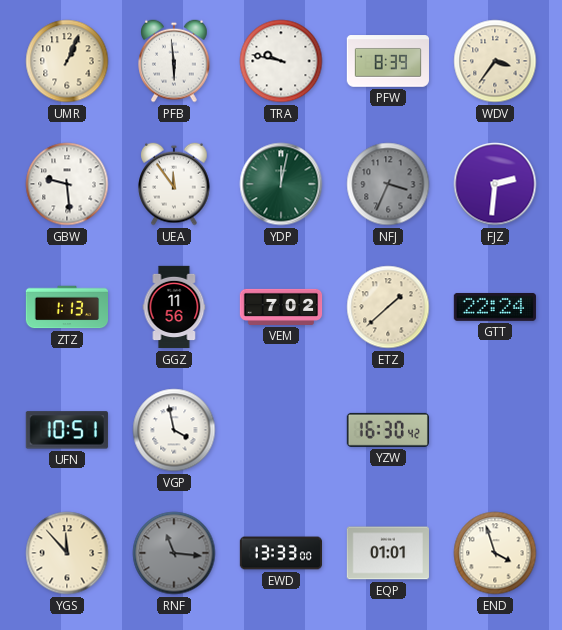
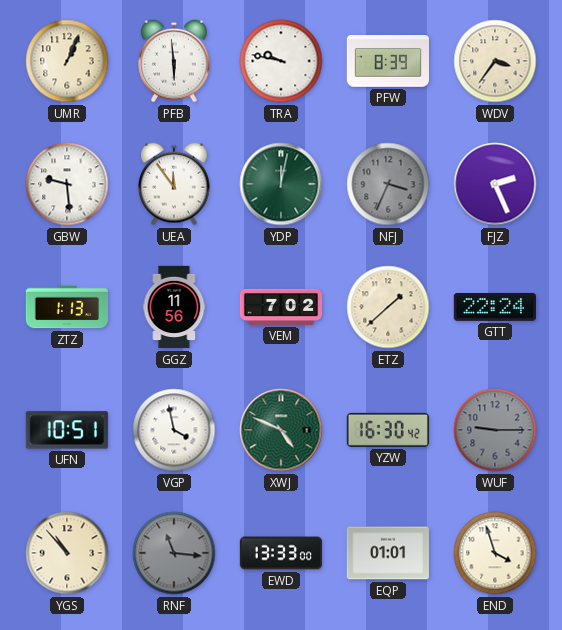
FJZ: 2:31 -> 2:26
XWJ: none -> 4:49
WUF: none -> 9:15
YGS: 11:53 -> 10:53
